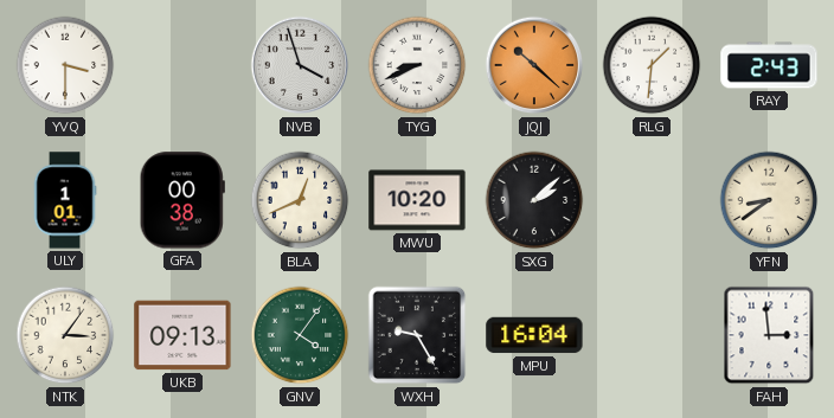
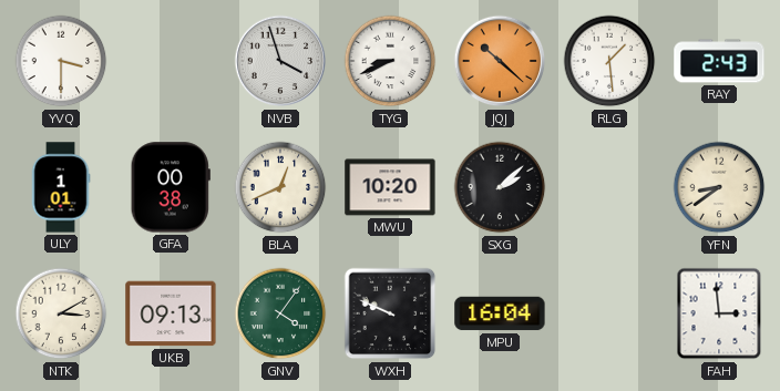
RLG: 1:31 -> 1:29
NTK: 3:06 -> 3:10
WXH: 9:25 -> 9:49
